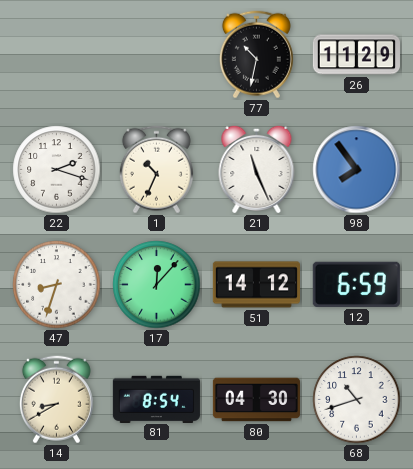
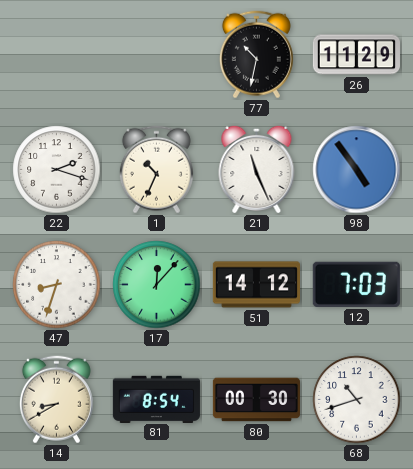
98: 7:54 -> 4:54
12: 6:59 -> 7:03
80: 04:30 -> 00:30
